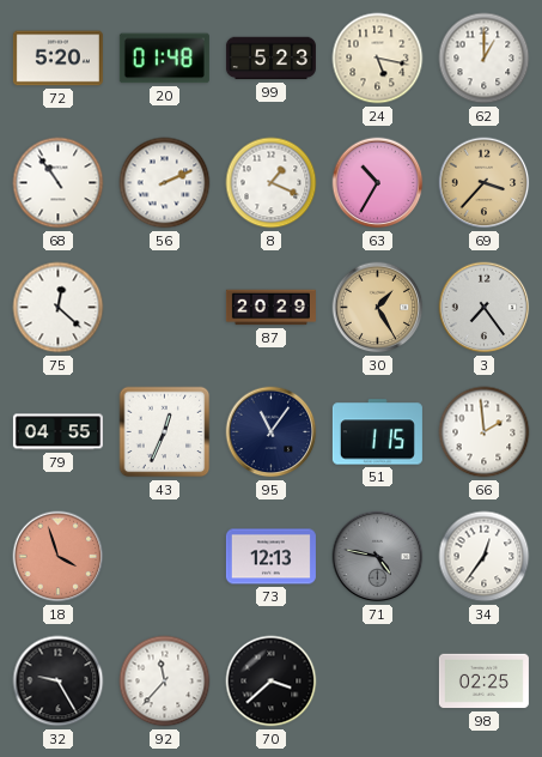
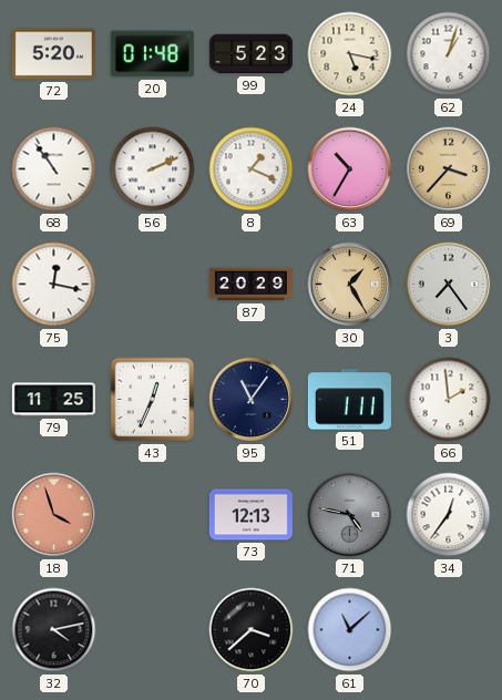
62: 1:00 -> 1:03
75: 12:22 -> 12:17
79: 04:55 -> 11:25
51: 1:15 -> 1:11
32: 9:25 -> 4:13
92: 11:37 -> none
61: none -> 11:08
98: 02:25 -> none
